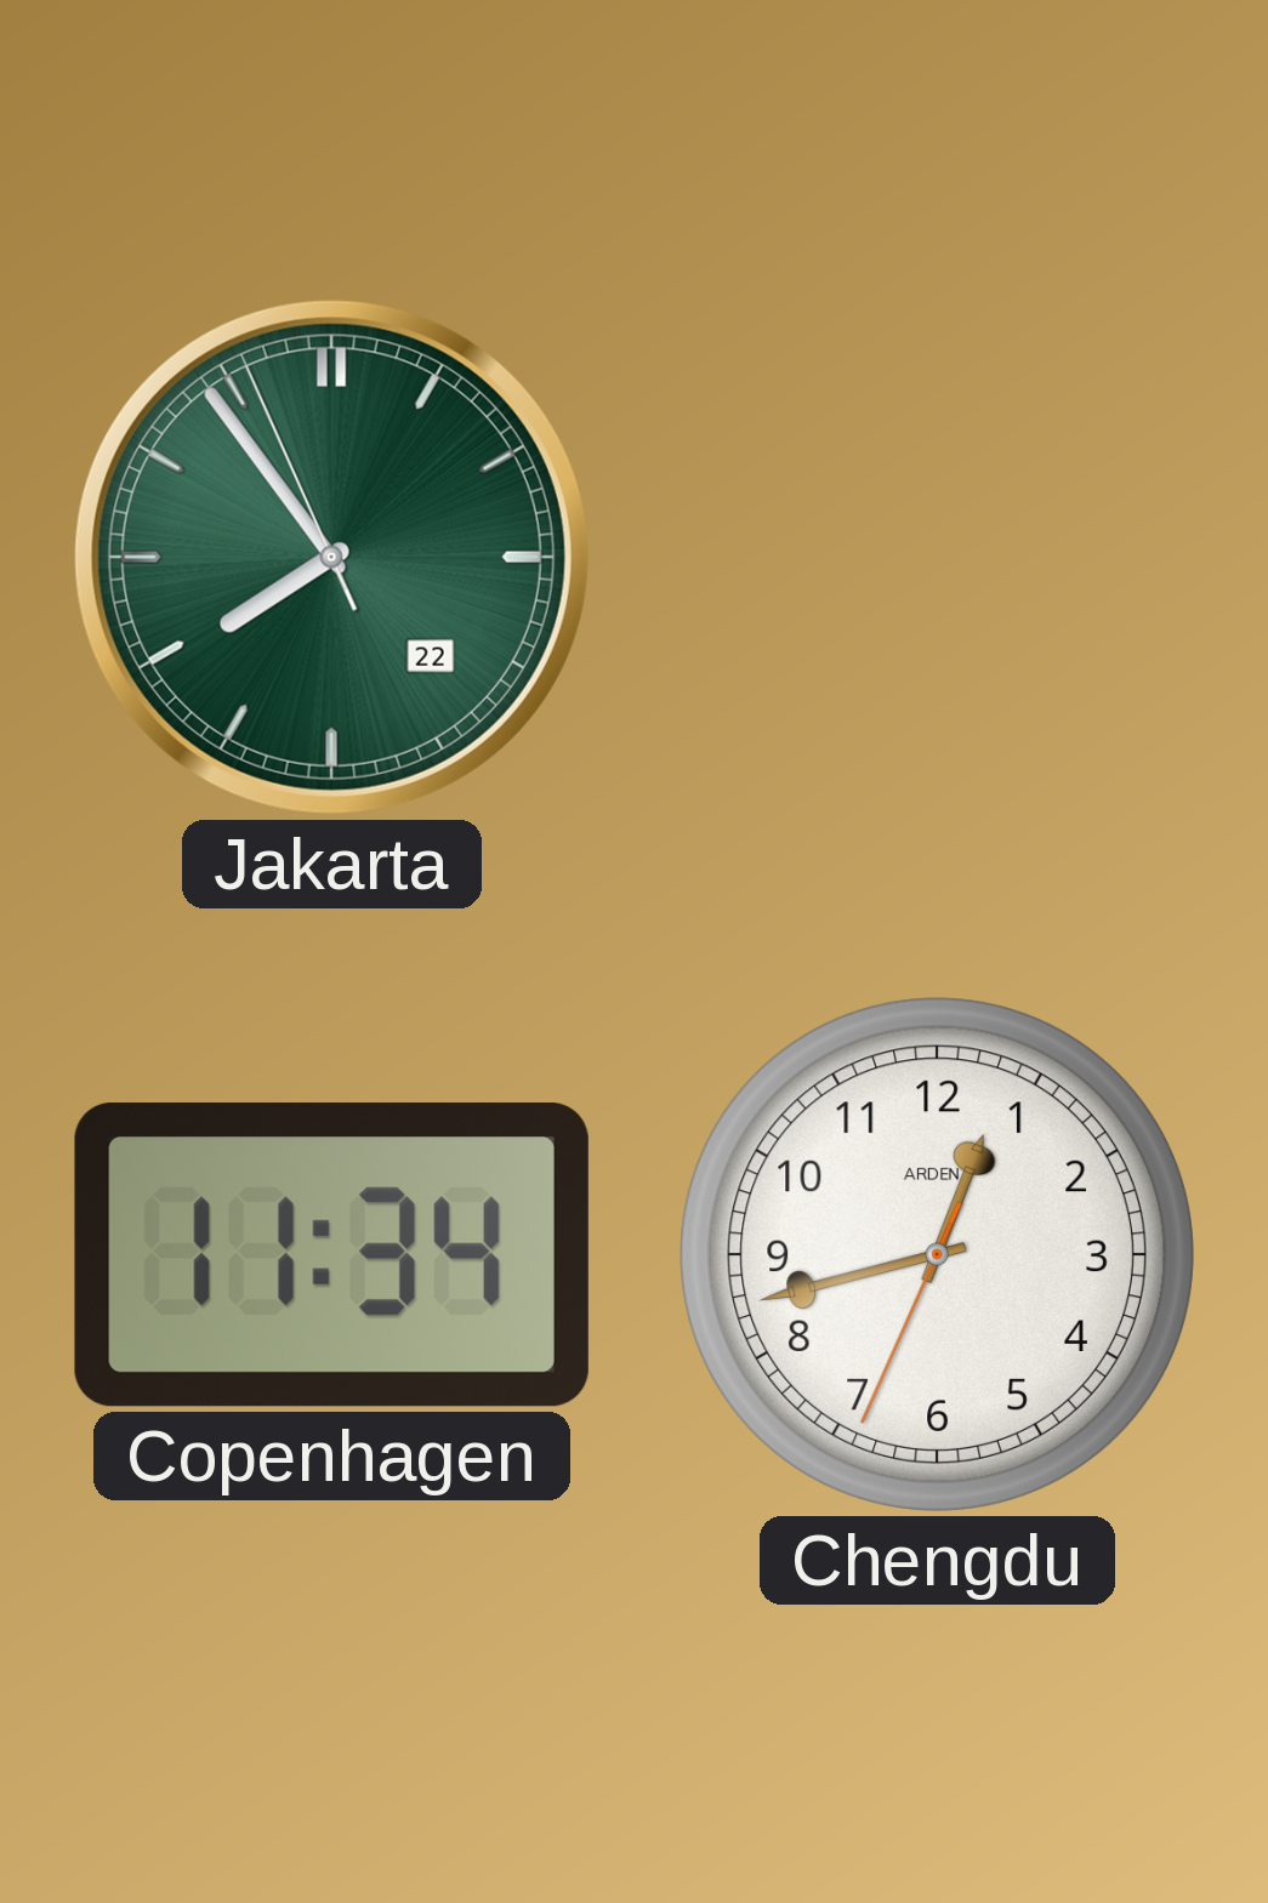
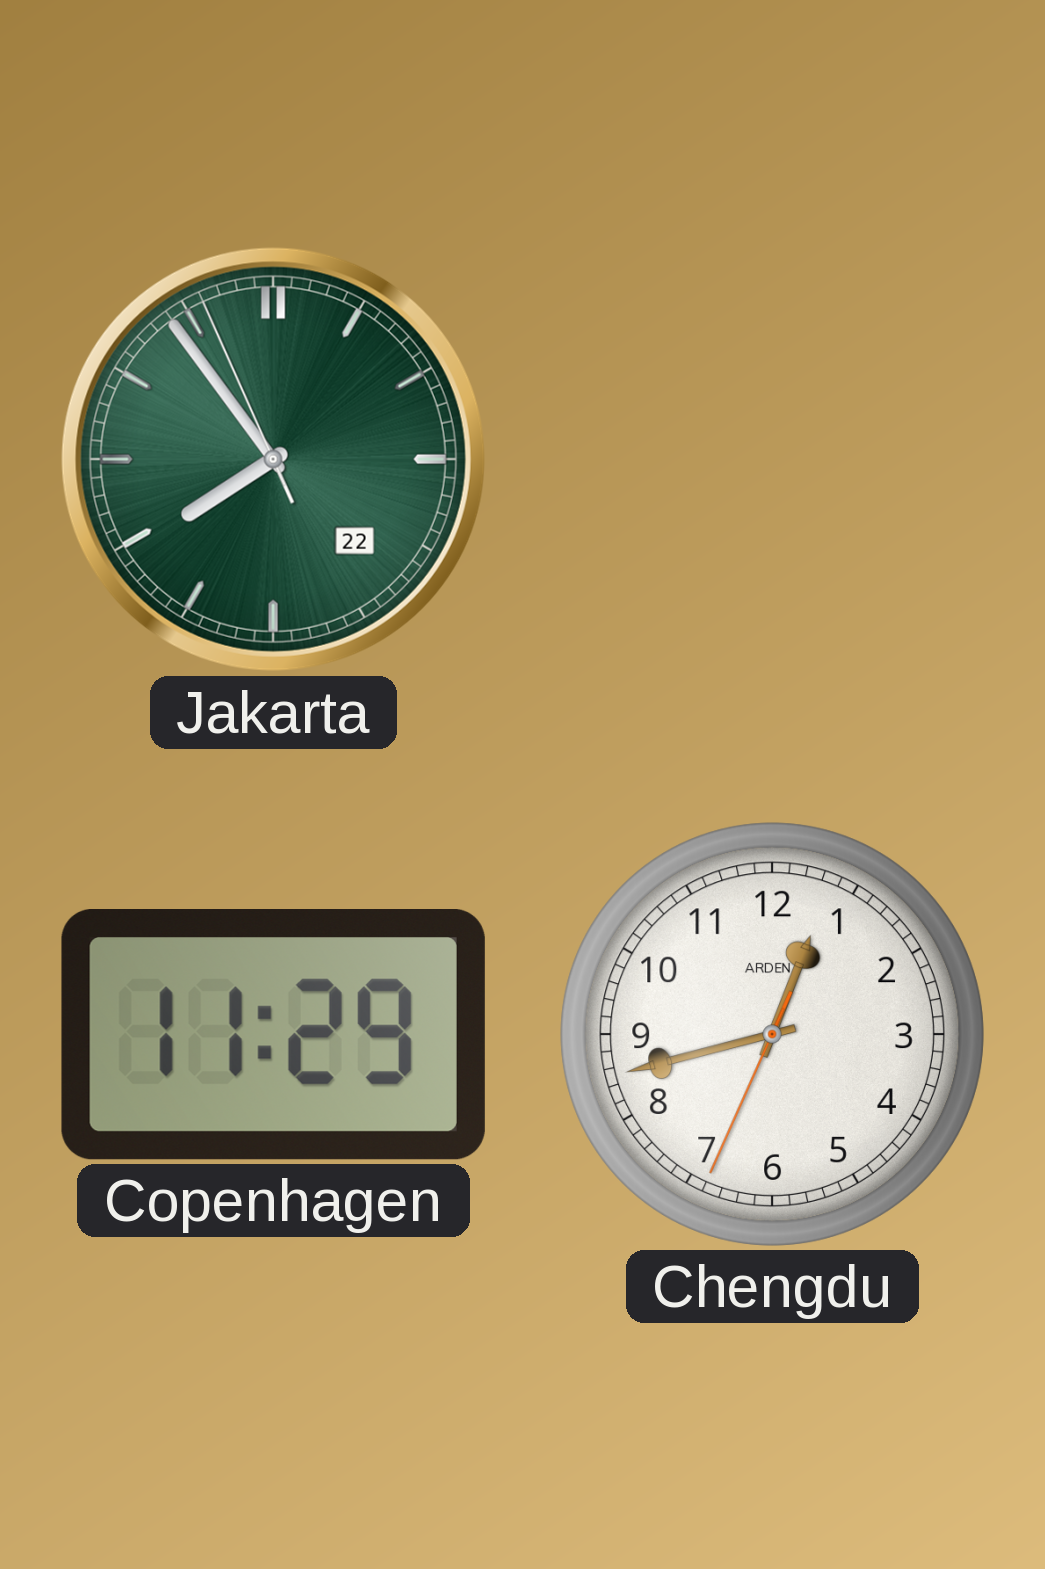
Copenhagen: 11:34 -> 11:29
